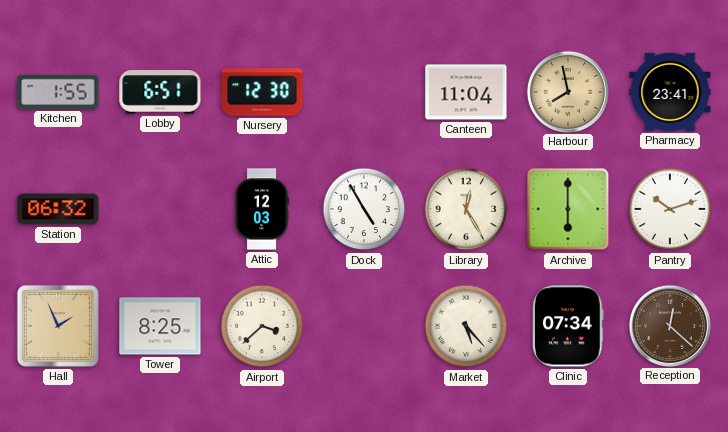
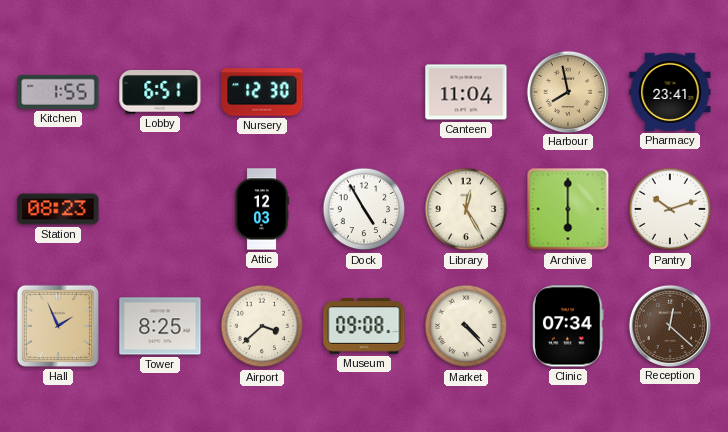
Station: 06:32 -> 08:23
Museum: none -> 09:08
Market: 5:23 -> 4:23
